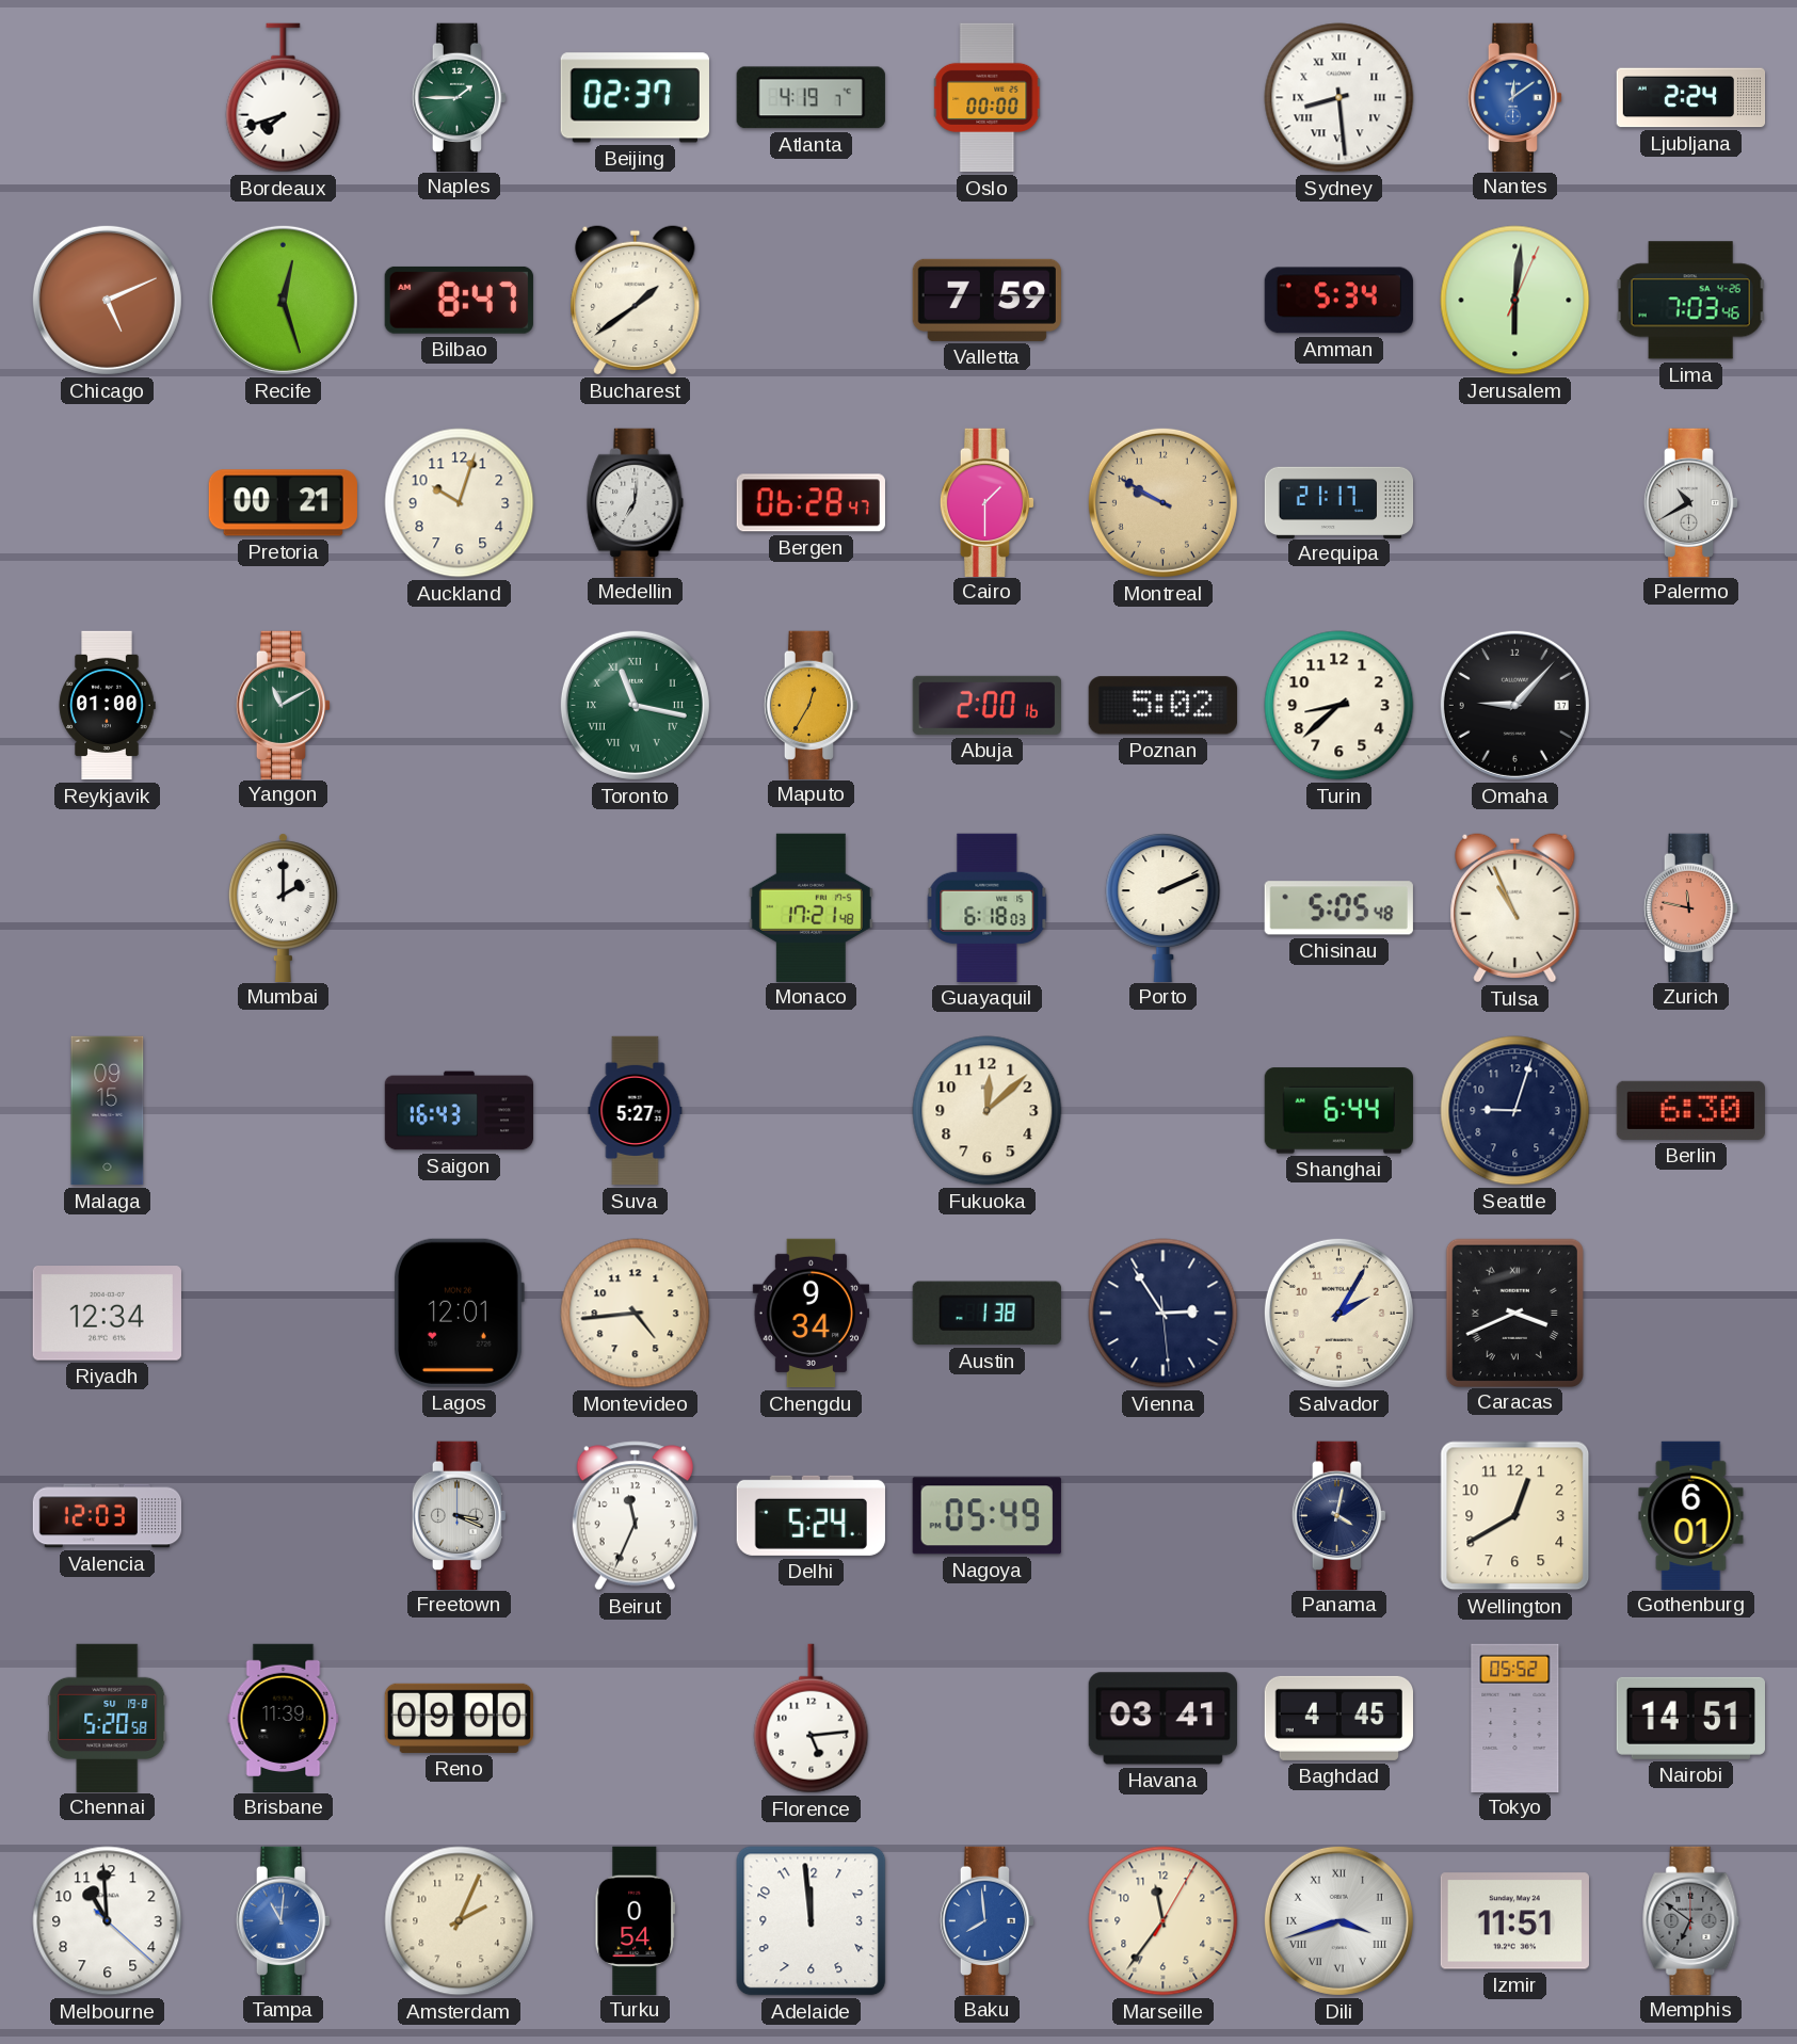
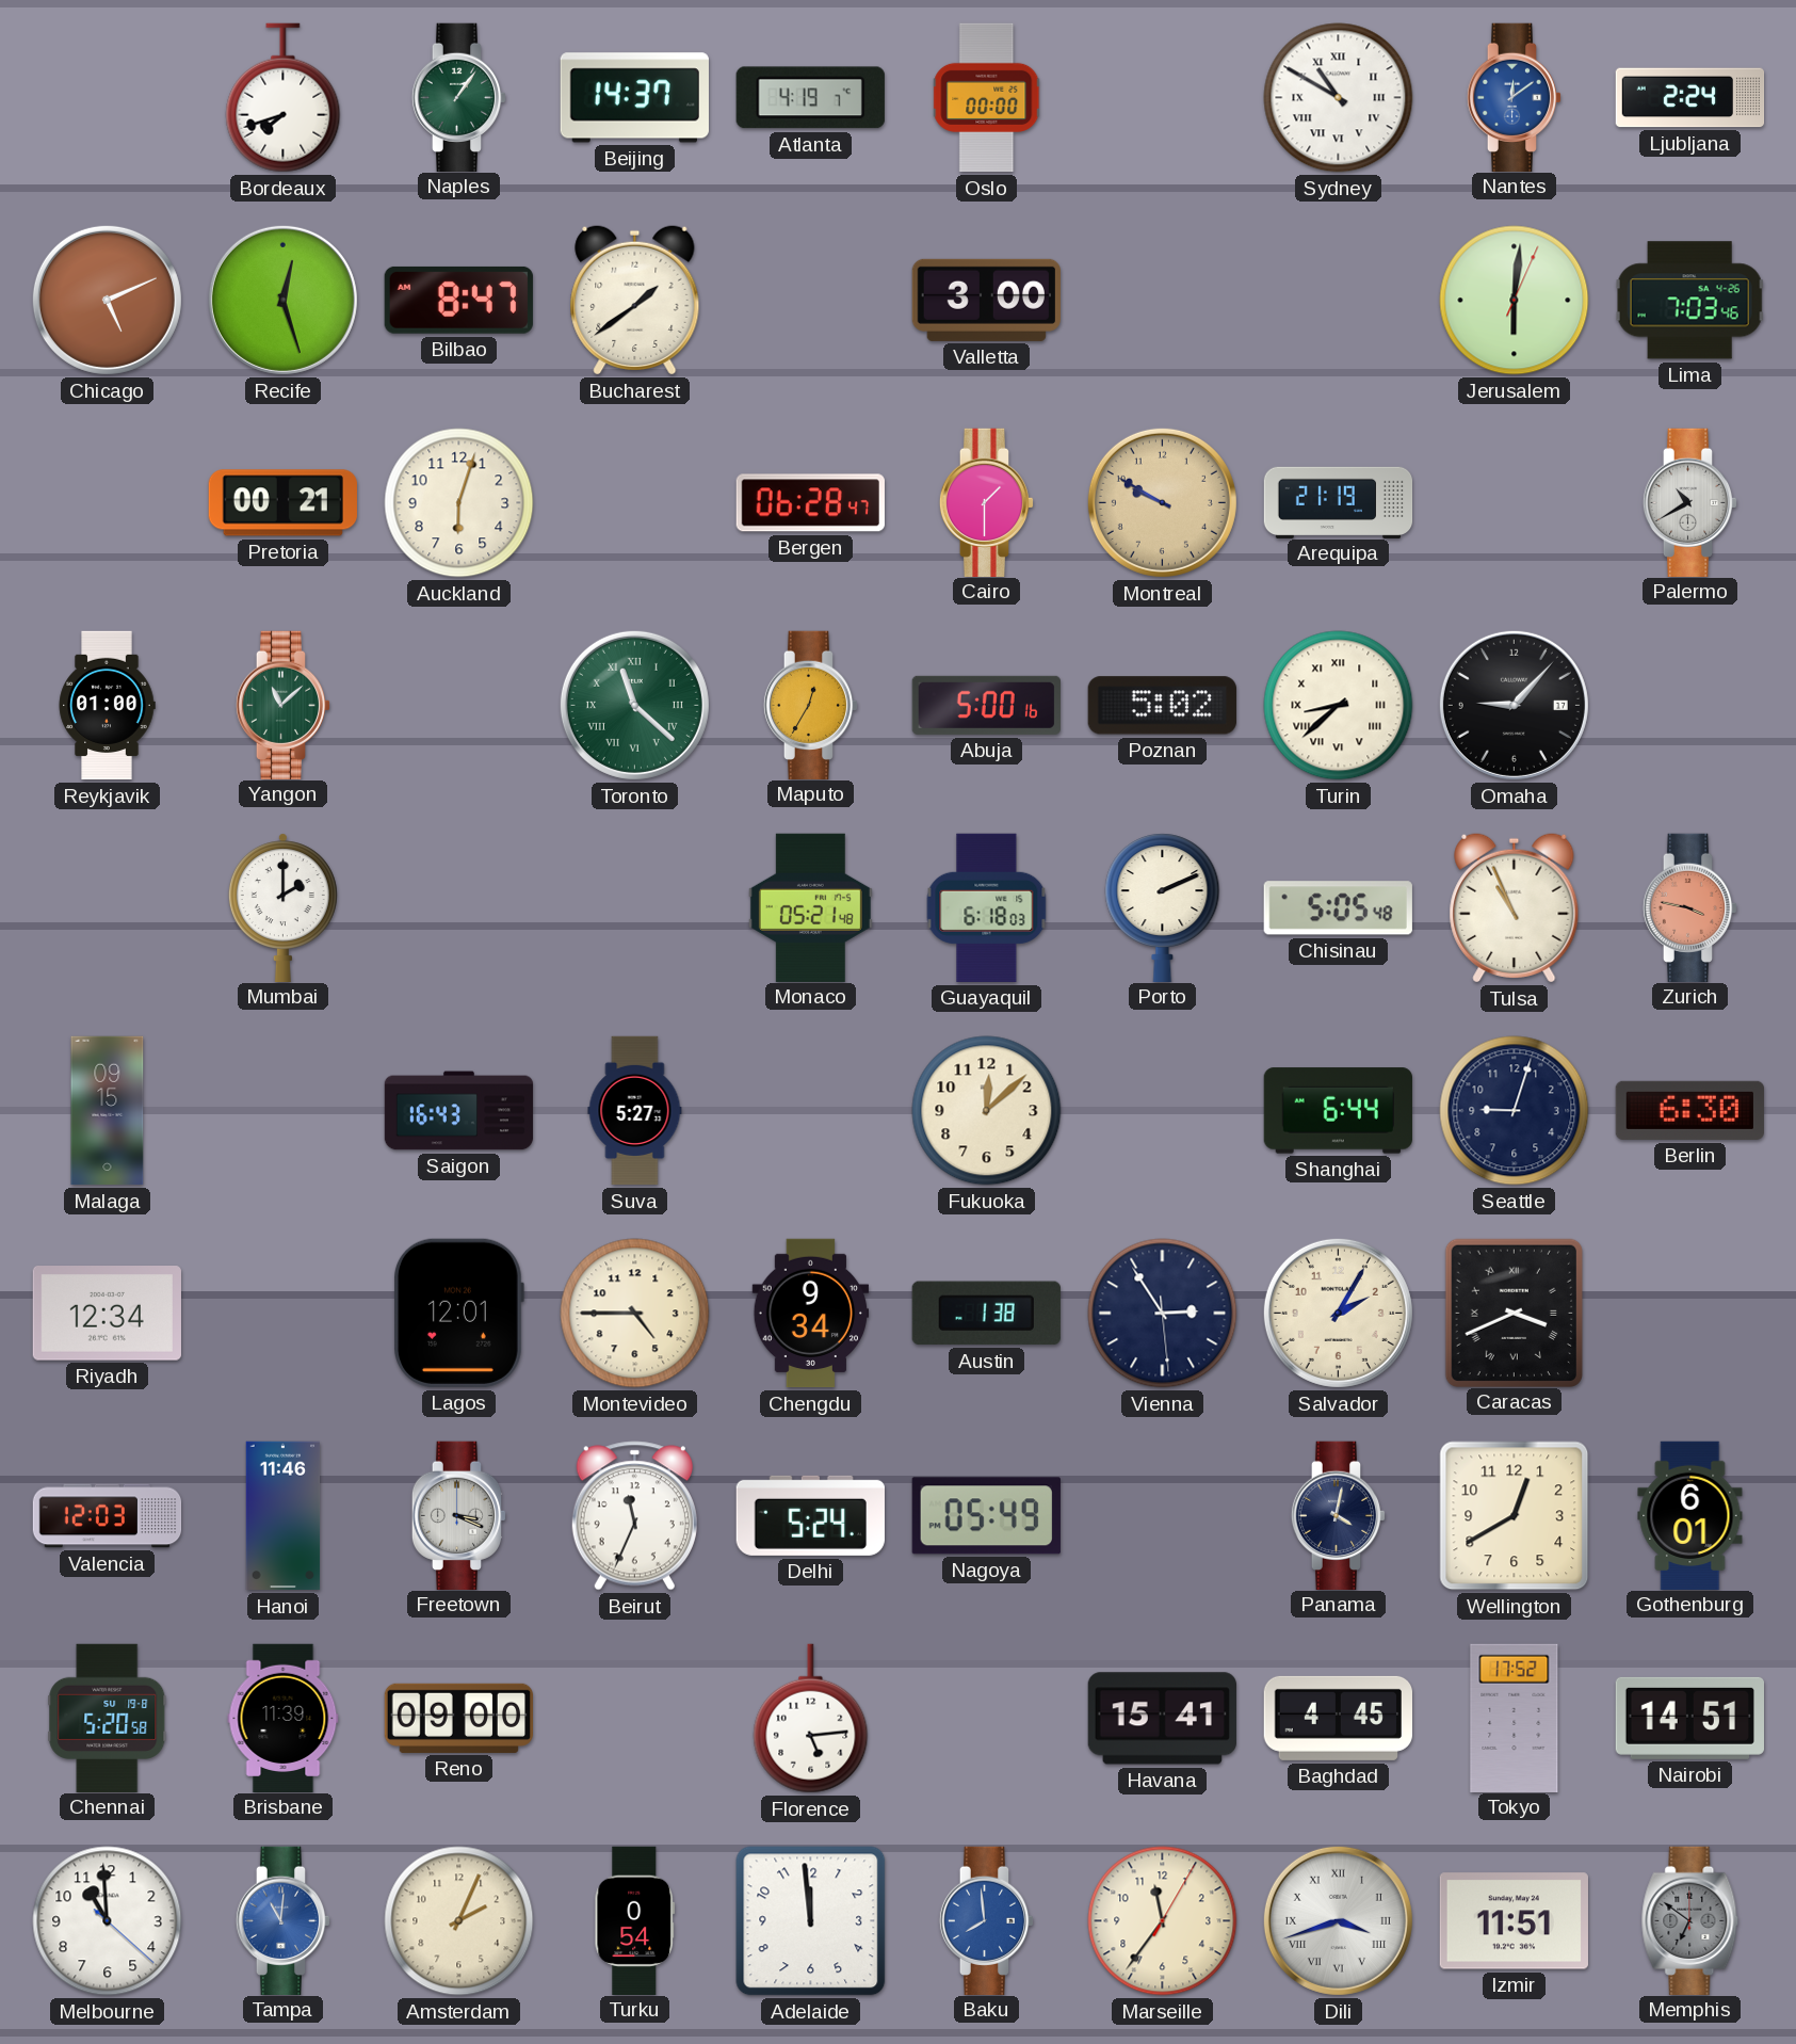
Naples: 1:45 -> 1:06
Beijing: 02:37 -> 14:37
Sydney: 8:29 -> 10:50
Valletta: 7:59 -> 3:00
Amman: 5:34 -> none
Auckland: 10:03 -> 6:03
Medellin: 7:01 -> none
Arequipa: 21:17 -> 21:19
Yangon: 11:10 -> 11:08
Toronto: 11:17 -> 11:22
Abuja: 2:00 -> 5:00
Turin numerals: Arabic -> Roman
Monaco: 17:21 -> 05:21
Zurich: 11:47 -> 3:47
Montevideo: 4:44 -> 4:45
Hanoi: none -> 11:46
Havana: 03:41 -> 15:41
Tokyo: 05:52 -> 17:52
